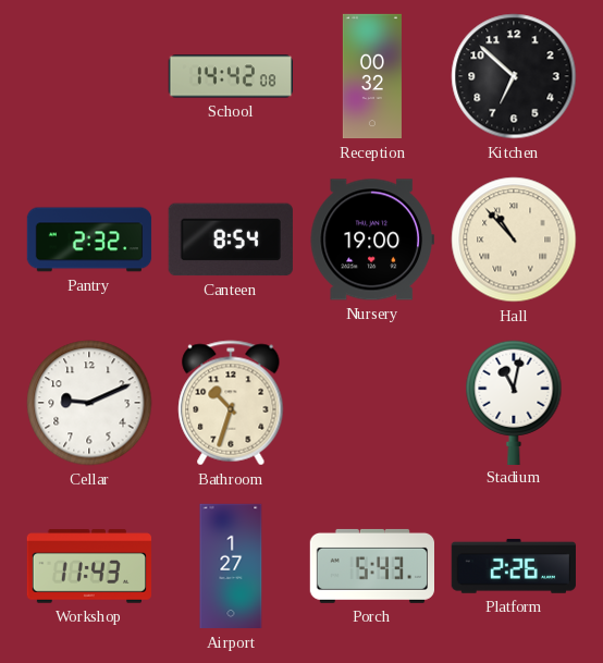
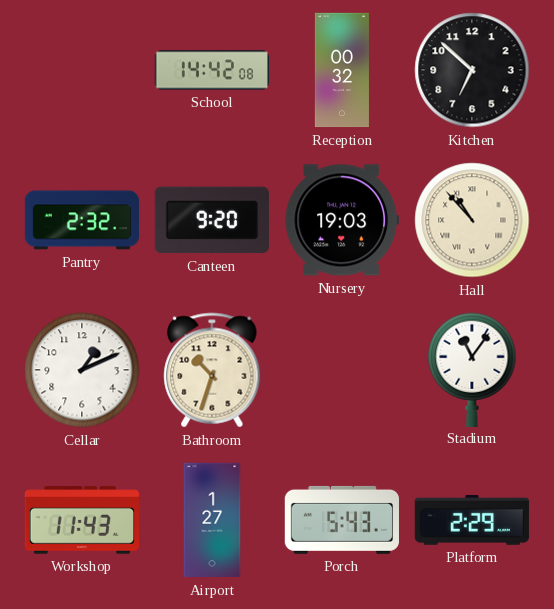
Canteen: 8:54 -> 9:20
Nursery: 19:00 -> 19:03
Cellar: 9:11 -> 1:11
Stadium: 11:02 -> 11:06
Platform: 2:26 -> 2:29
